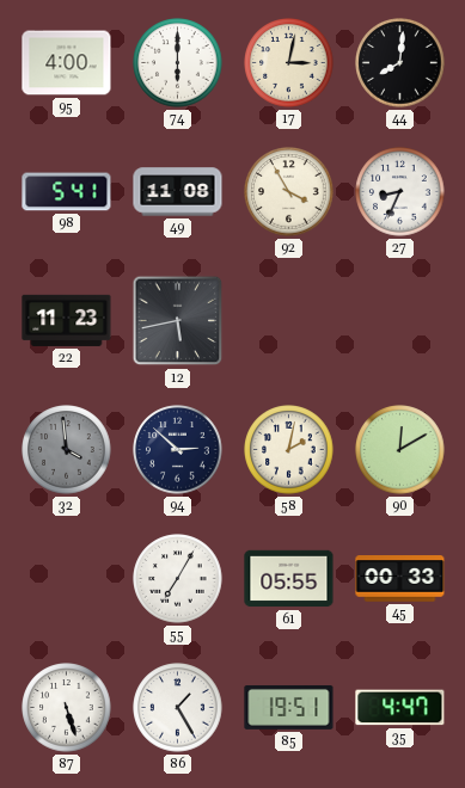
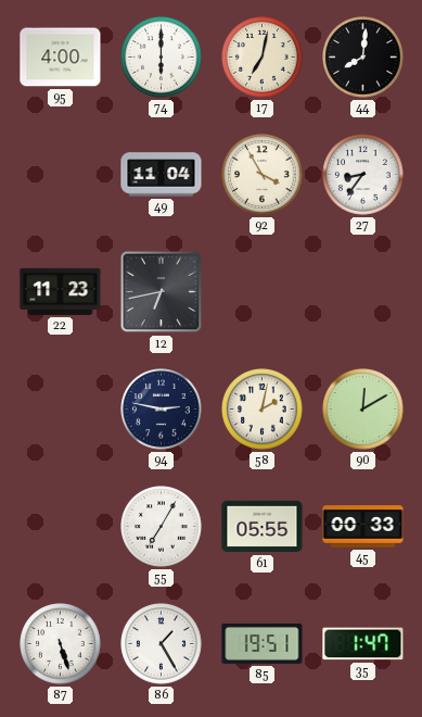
17: 3:02 -> 7:02
98: 5:41 -> none
49: 11:08 -> 11:04
27: 8:34 -> 8:36
12: 5:43 -> 6:43
32: 3:59 -> none
94: 2:52 -> 2:47
35: 4:47 -> 1:47
